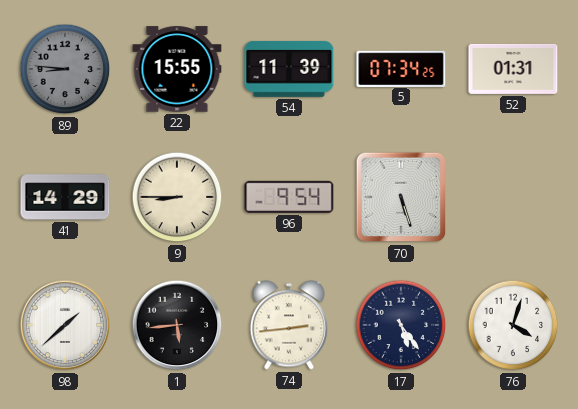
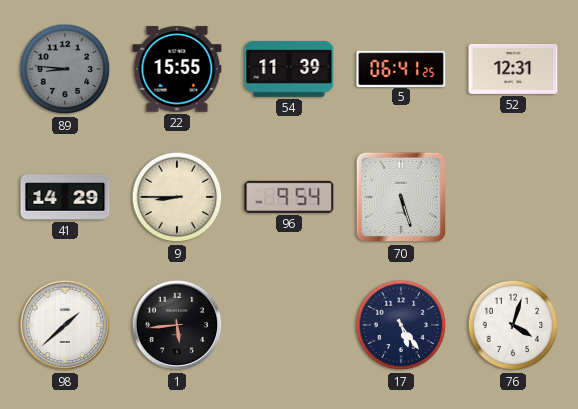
5: 07:34 -> 06:41
52: 01:31 -> 12:31
74: 2:44 -> none
